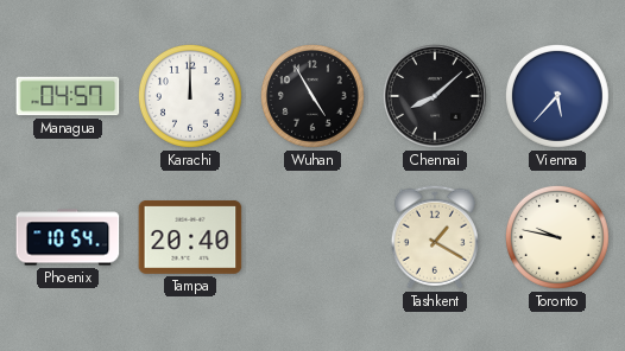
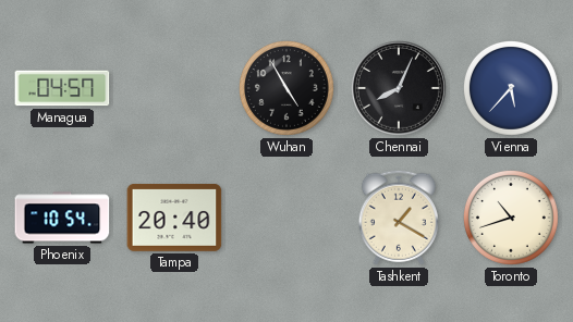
Karachi: 12:00 -> none
Chennai: 8:08 -> 8:04
Toronto: 9:47 -> 10:42
